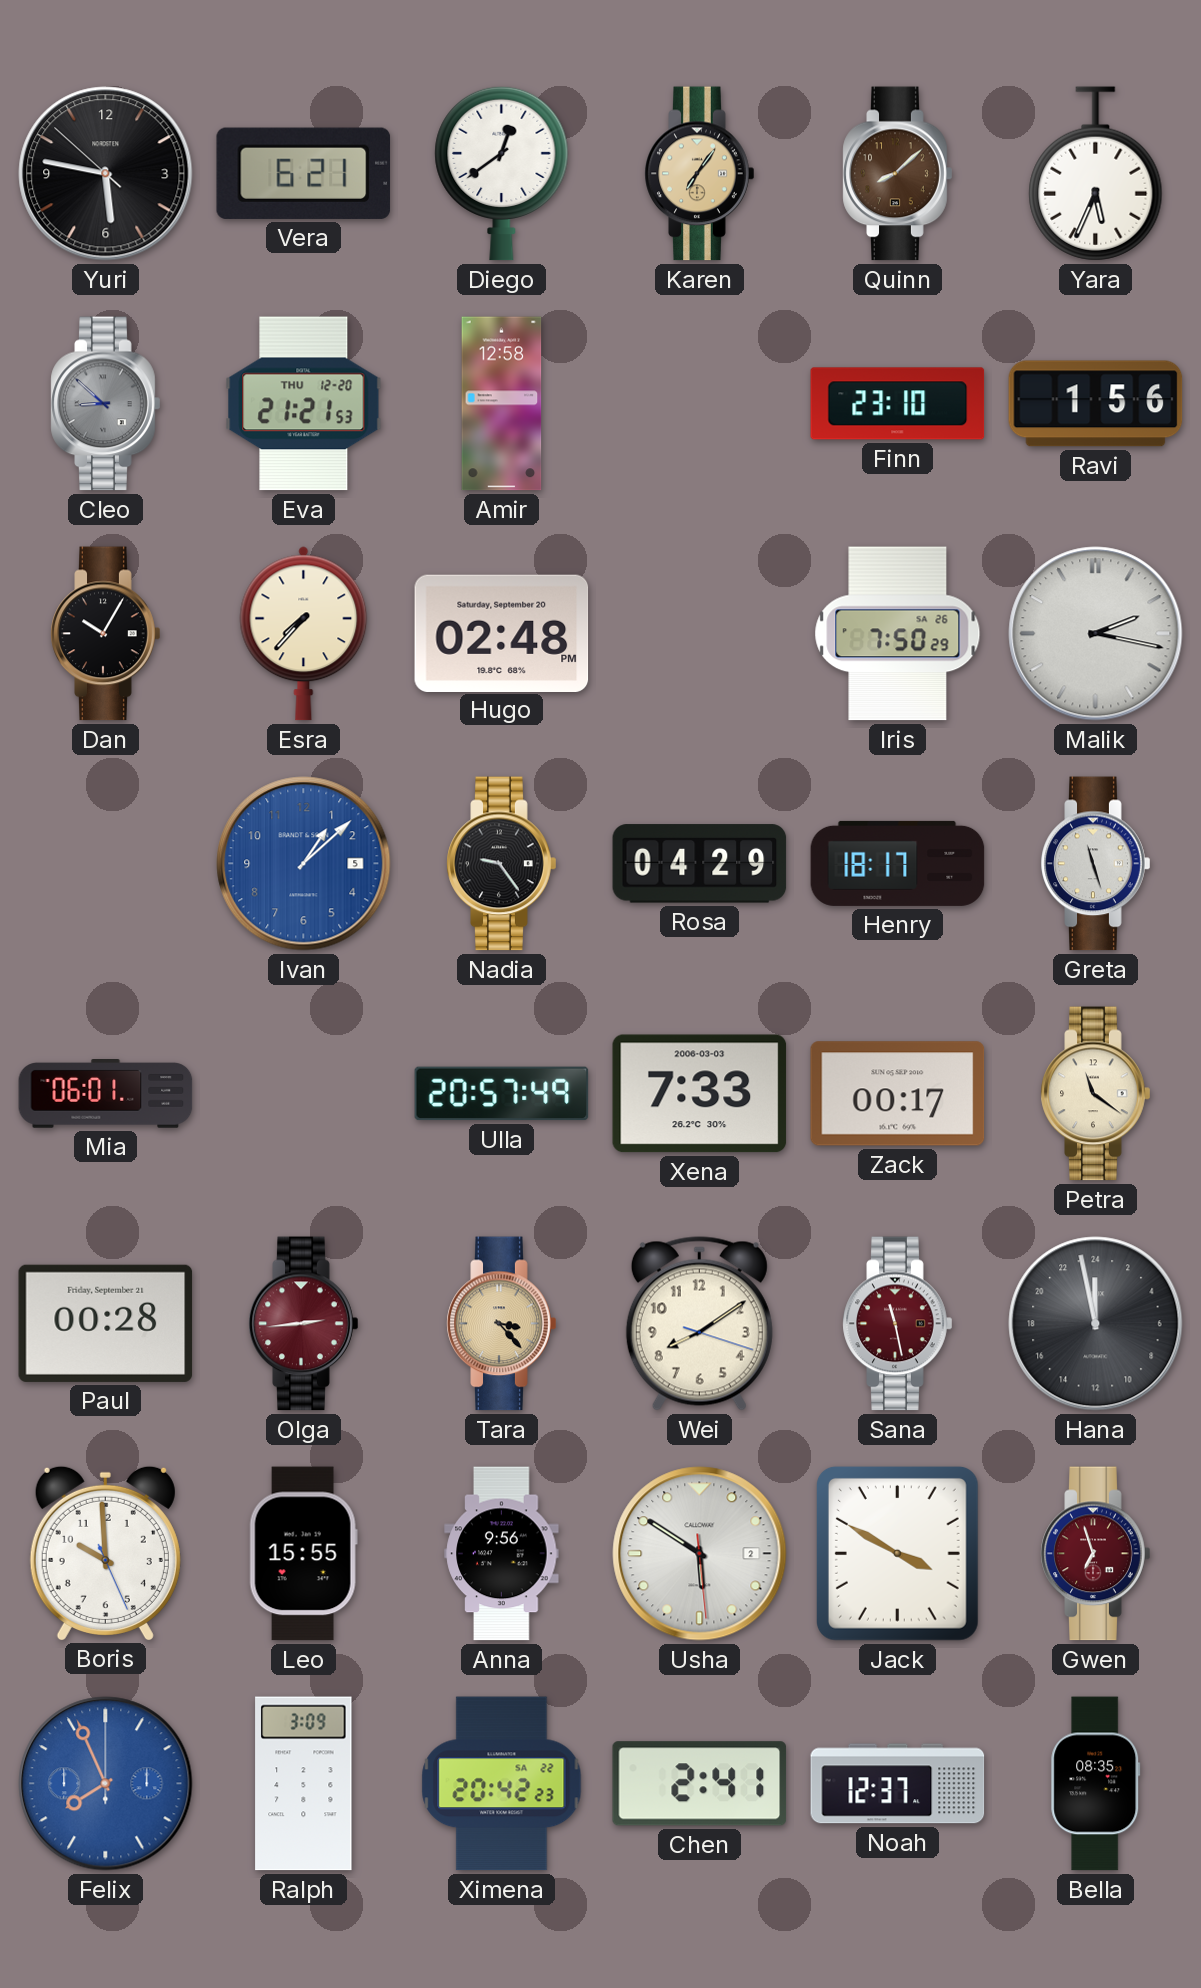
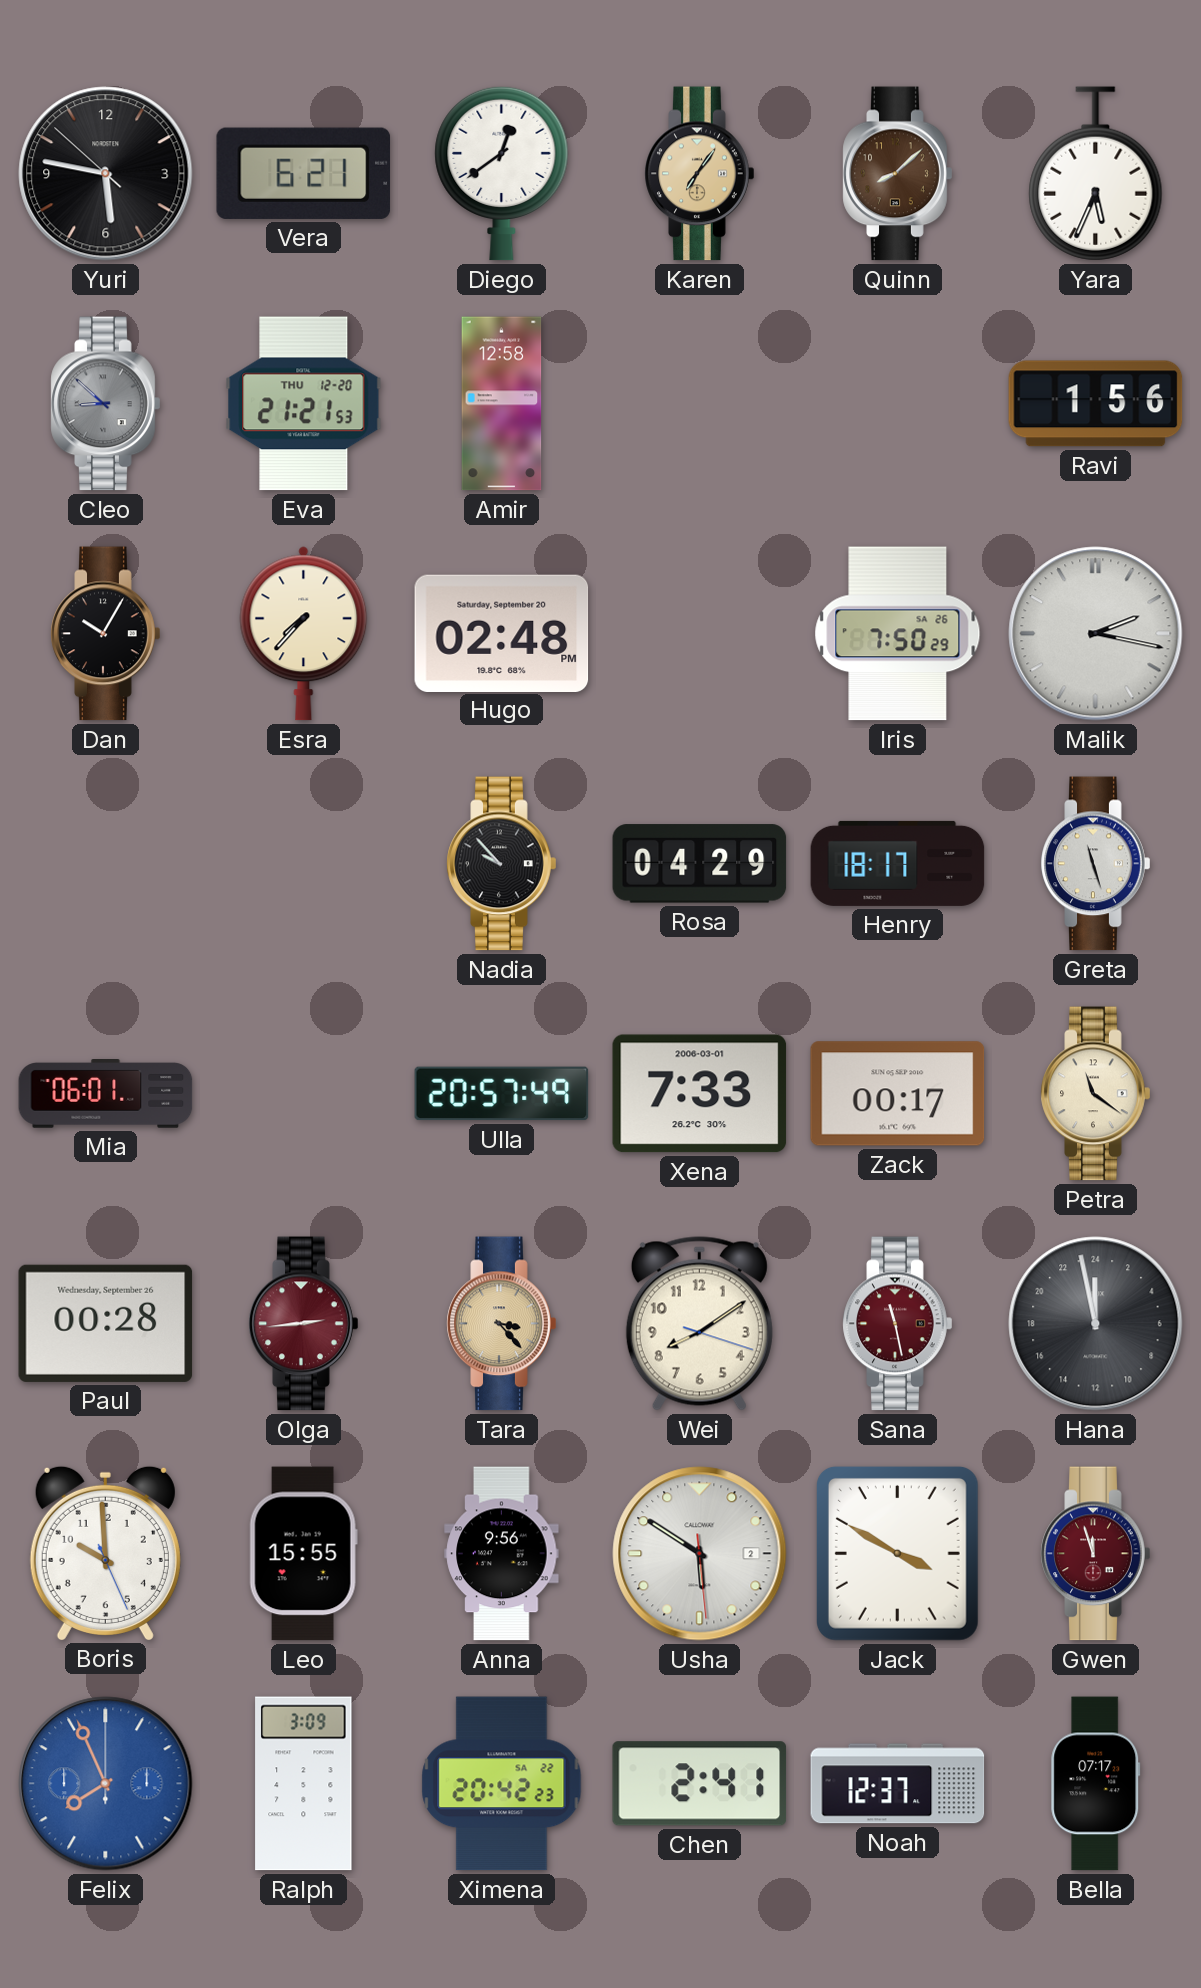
Finn: 23:10 -> none
Ivan: 1:08 -> none
Nadia: 9:24 -> 9:53
Xena date: 2006-03-03 -> 2006-03-01
Paul date: Friday, September 21 -> Wednesday, September 26
Gwen: 6:57 -> 11:57
Bella: 08:35 -> 07:17
